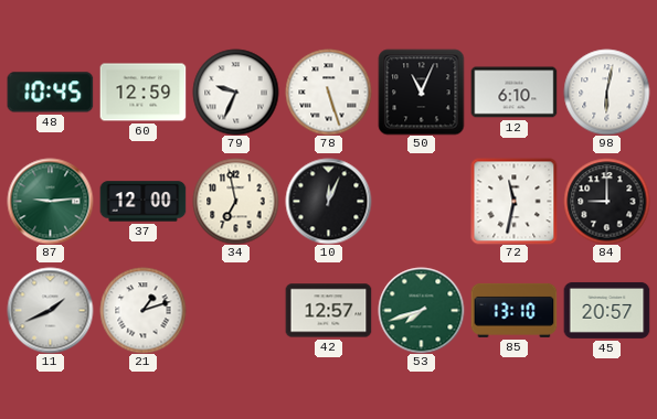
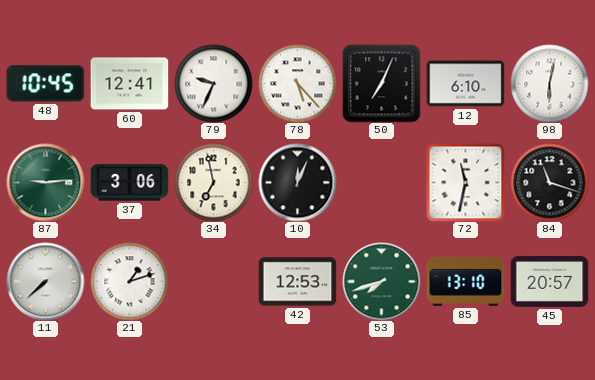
60: 12:59 -> 12:41
78: 5:27 -> 5:23
50: 11:04 -> 7:04
37: 12:00 -> 3:06
84: 9:00 -> 11:18
11: 1:41 -> 7:38
42: 12:57 -> 12:53
